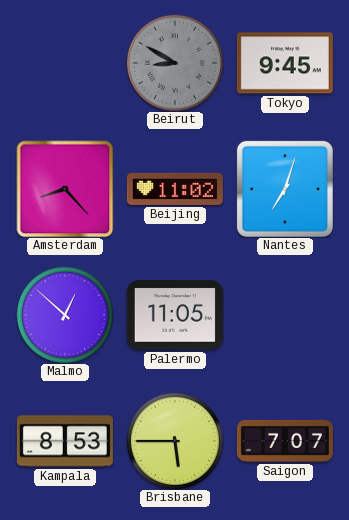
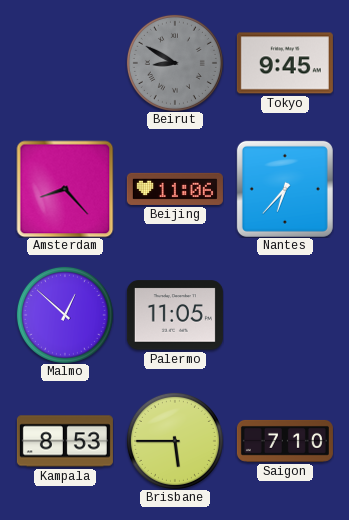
Beijing: 11:02 -> 11:06
Nantes: 7:03 -> 6:37
Saigon: 7:07 -> 7:10
